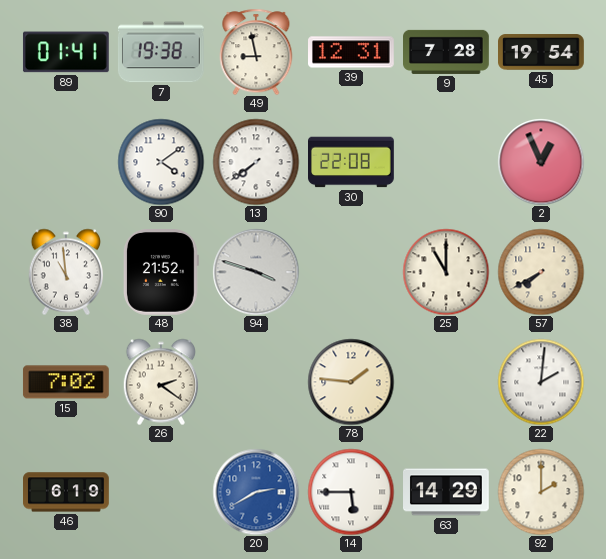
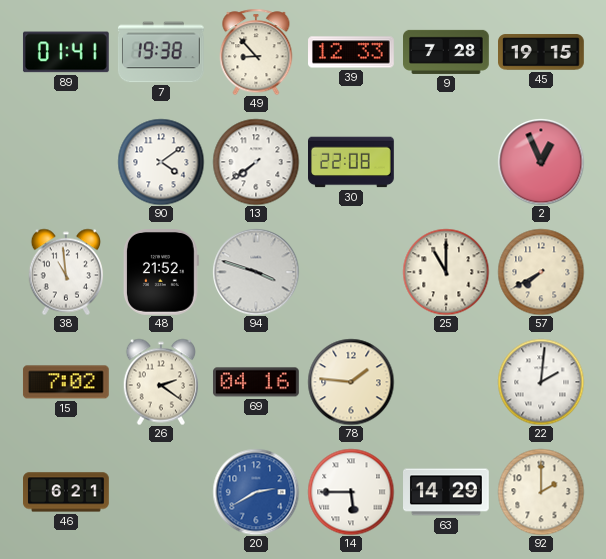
49: 8:58 -> 8:53
39: 12:31 -> 12:33
45: 19:54 -> 19:15
69: none -> 04:16
46: 6:19 -> 6:21
